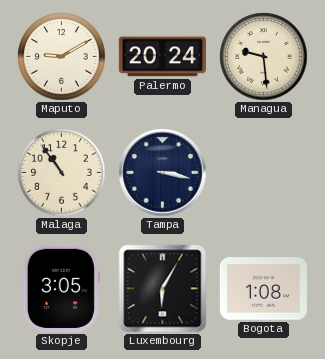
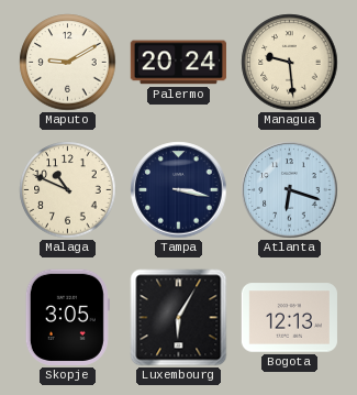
Malaga: 10:54 -> 10:49
Atlanta: none -> 6:18
Bogota: 1:08 -> 12:13
